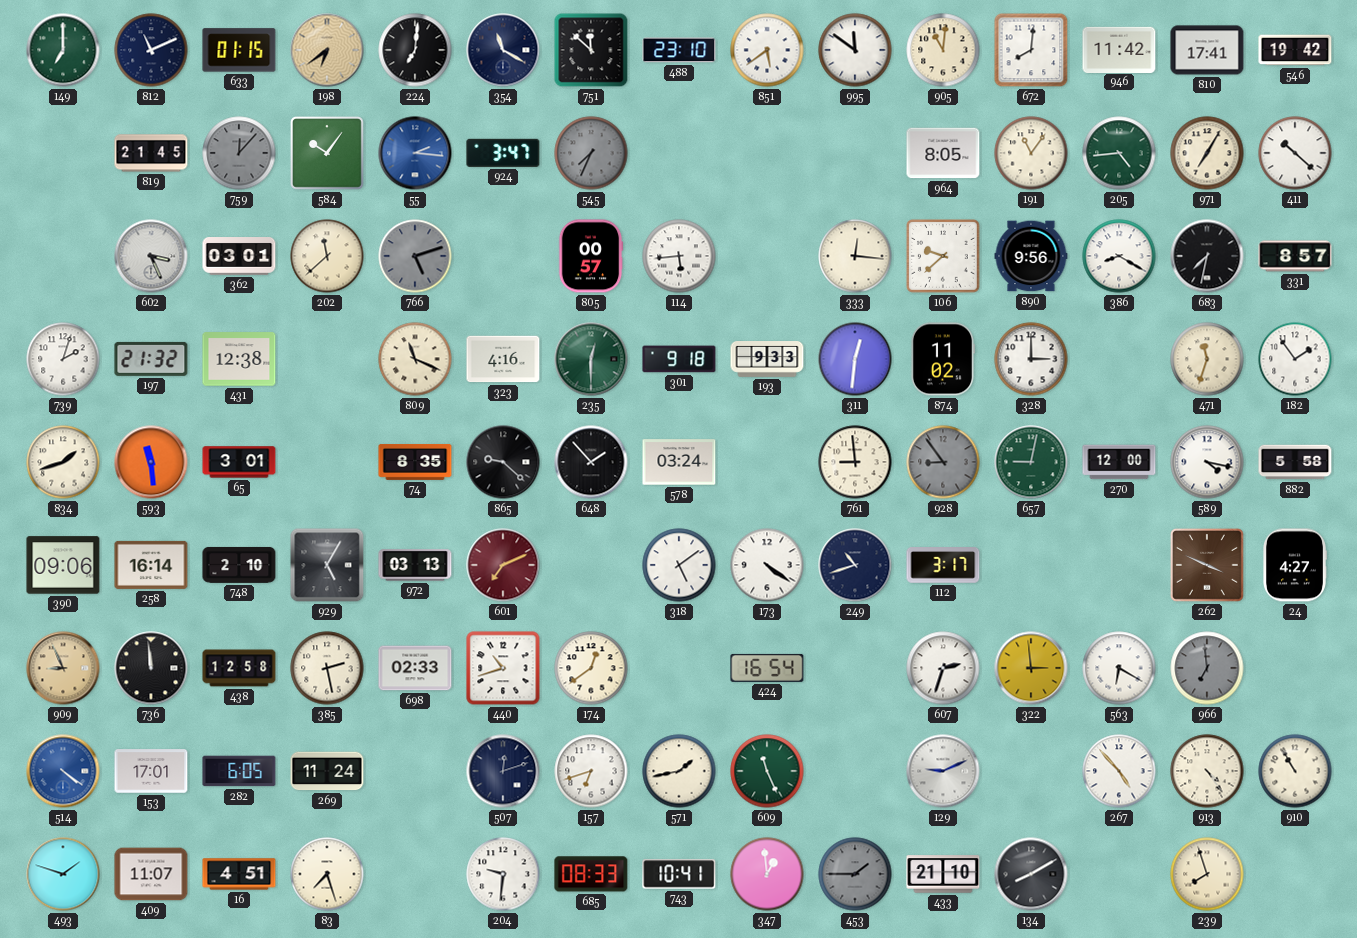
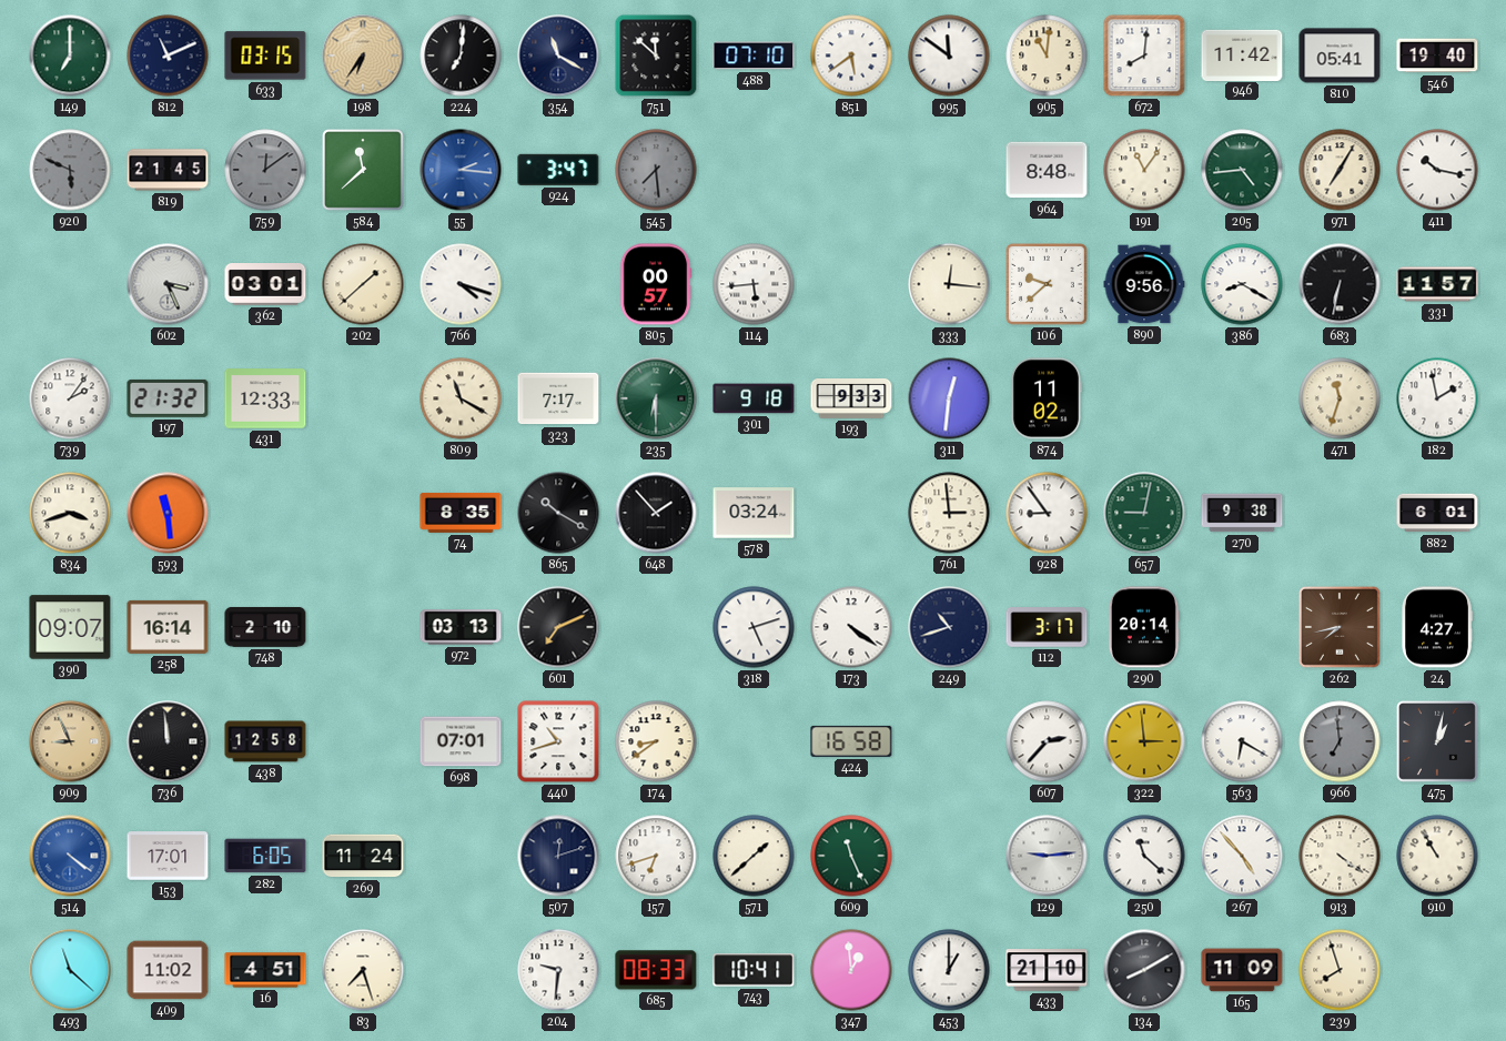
633: 01:15 -> 03:15
198: 6:39 -> 6:36
488: 23:10 -> 07:10
810: 17:41 -> 05:41
546: 19:42 -> 19:40
920: none -> 5:49
759: 12:07 -> 12:09
584: 10:06 -> 11:38
545: 7:34 -> 7:29
964: 8:05 -> 8:48
411: 10:22 -> 10:17
202: 11:38 -> 1:38
766: 5:12 -> 4:18
766 dial: grey -> white
683: 7:32 -> 6:32
331: 8:57 -> 11:57
739: 2:03 -> 2:06
431: 12:38 -> 12:33
809: 11:19 -> 11:20
323: 4:16 -> 7:17
235: 12:30 -> 6:30
328: 3:00 -> none
182: 1:54 -> 1:58
834: 1:42 -> 3:42
65: 3:01 -> none
865: 9:22 -> 10:20
761: 8:59 -> 2:59
928 dial: grey -> white
270: 12:00 -> 9:38
589: 4:17 -> none
882: 5:58 -> 6:01
390: 09:06 -> 09:07
929: 5:05 -> none
601 dial: burgundy -> black
318: 5:09 -> 5:12
290: none -> 20:14
262: 3:49 -> 7:43
385: 2:28 -> none
698: 02:33 -> 07:01
174: 12:39 -> 8:39
424: 16:54 -> 16:58
607: 2:33 -> 2:37
475: none -> 1:02
571: 1:43 -> 1:38
129: 9:11 -> 9:14
250: none -> 11:22
913: 4:24 -> 4:21
493: 1:48 -> 11:22
409: 11:07 -> 11:02
453: 1:45 -> 1:00
453 dial: grey -> white
165: none -> 11:09
